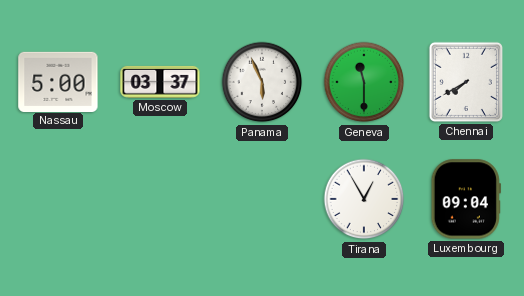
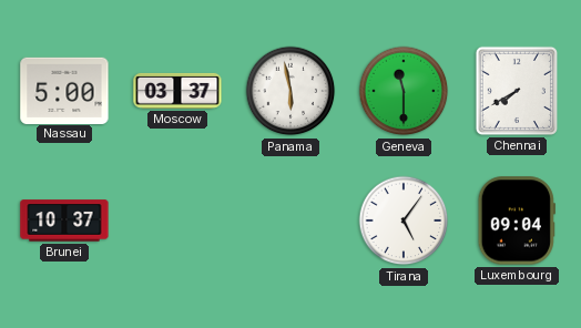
Panama: 5:56 -> 5:58
Brunei: none -> 10:37
Tirana: 12:55 -> 5:06
